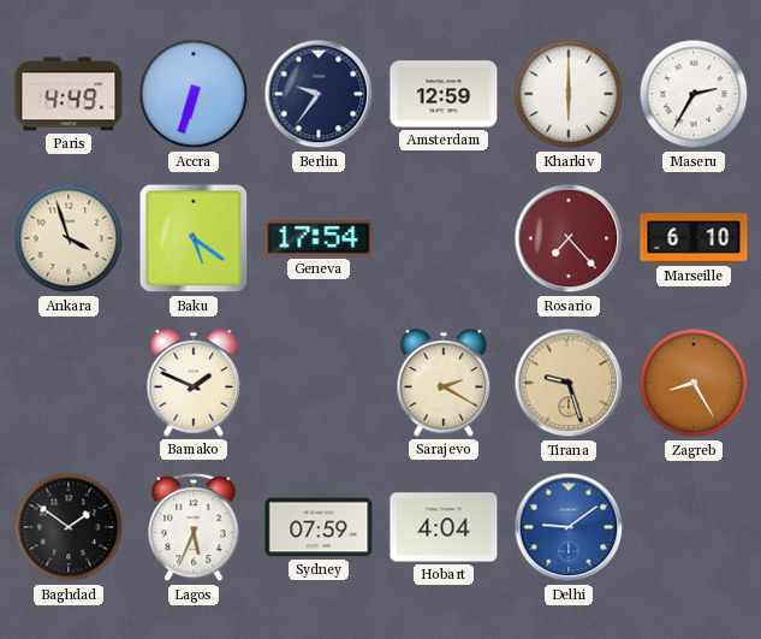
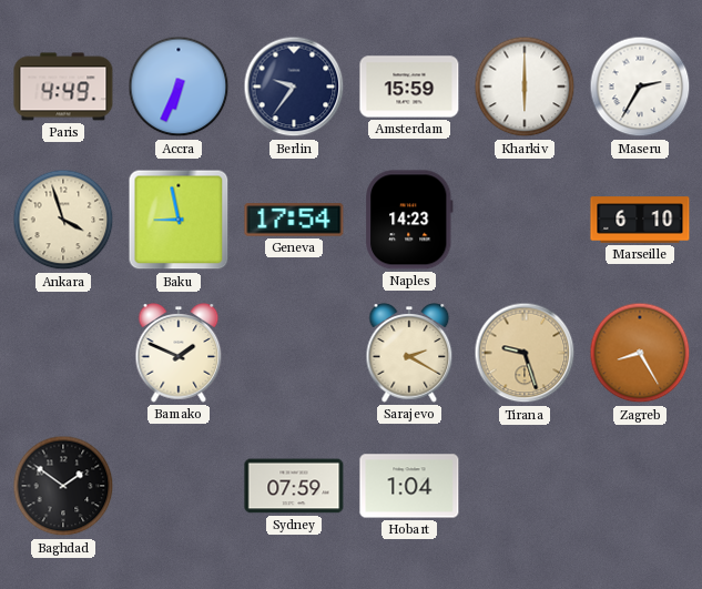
Accra: 6:33 -> 6:34
Amsterdam: 12:59 -> 15:59
Baku: 5:21 -> 8:58
Naples: none -> 14:23
Rosario: 7:23 -> none
Lagos: 5:34 -> none
Hobart: 4:04 -> 1:04
Delhi: 9:09 -> none
